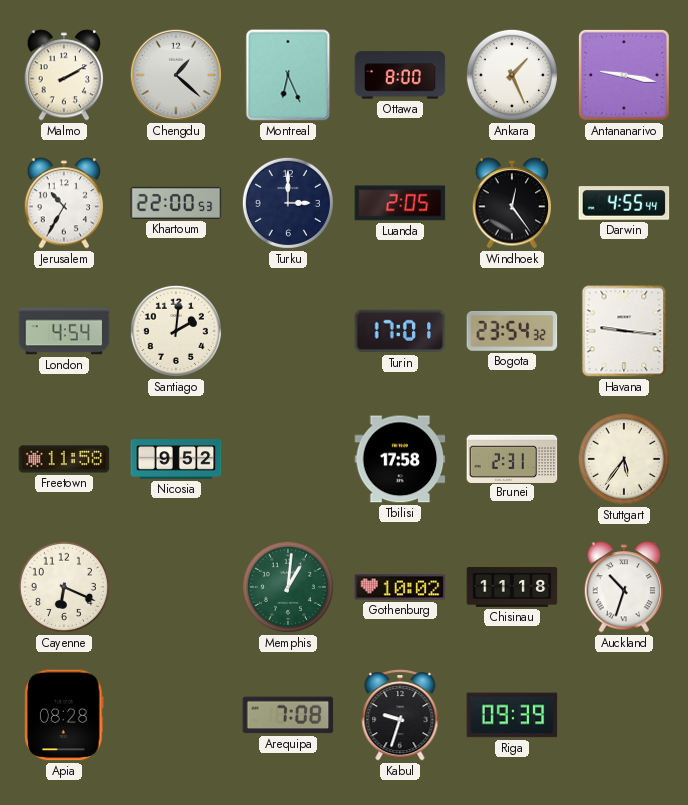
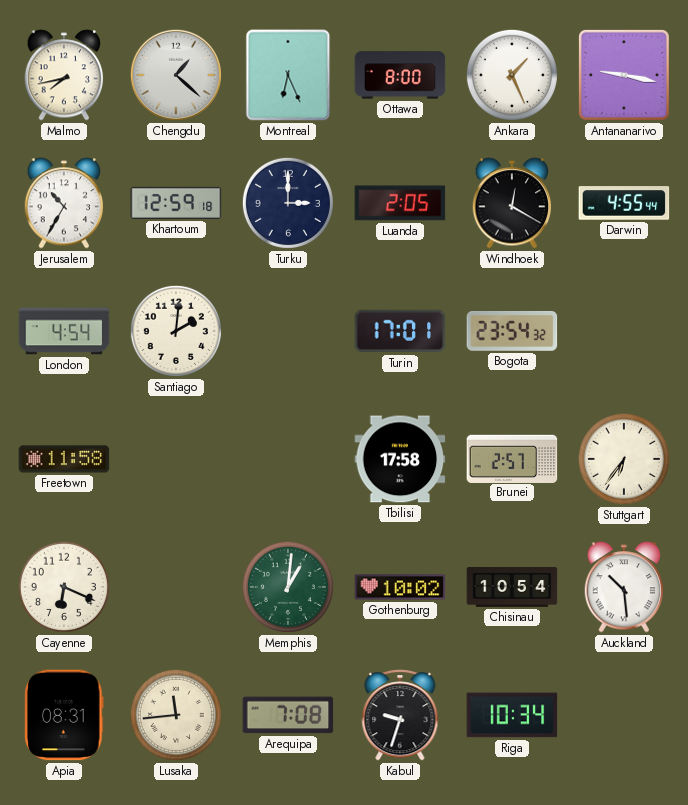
Malmo: 2:10 -> 7:43
Khartoum: 22:00 -> 12:59
Windhoek: 12:24 -> 12:20
Havana: 9:16 -> none
Nicosia: 9:52 -> none
Brunei: 2:31 -> 2:57
Stuttgart: 5:36 -> 6:36
Chisinau: 11:18 -> 10:54
Auckland: 10:33 -> 10:29
Apia: 08:28 -> 08:31
Lusaka: none -> 11:44
Riga: 09:39 -> 10:34
